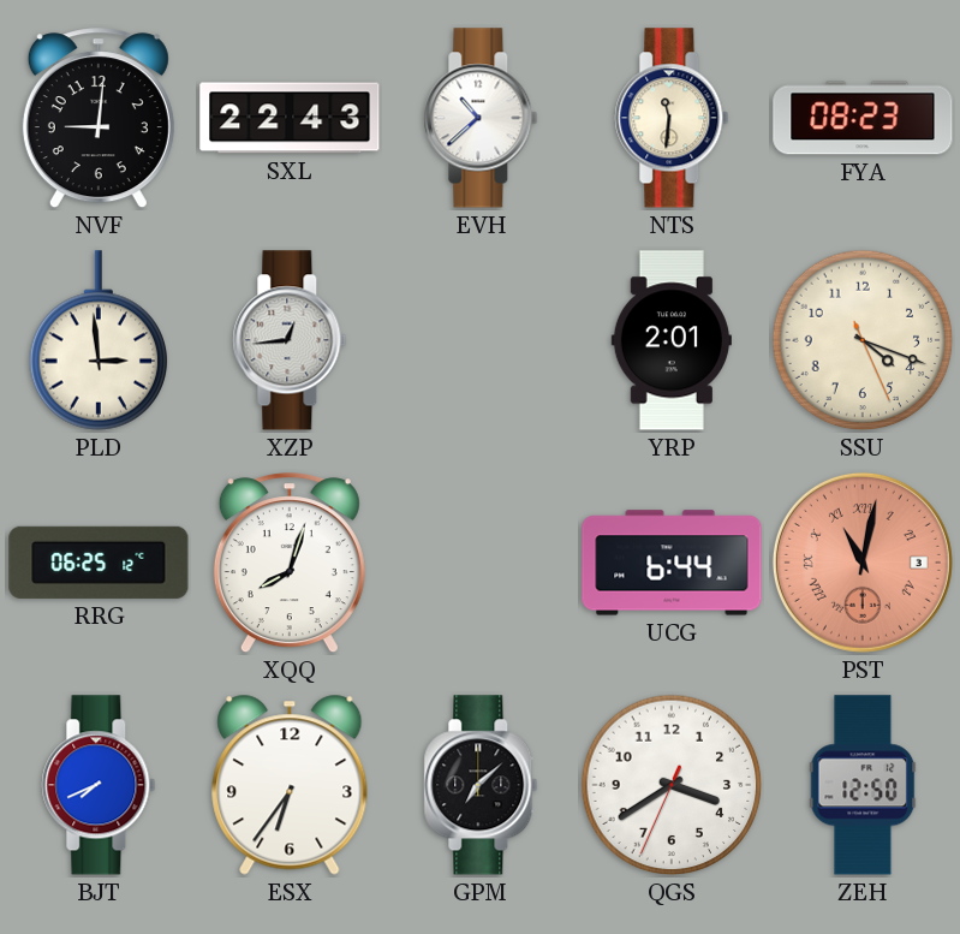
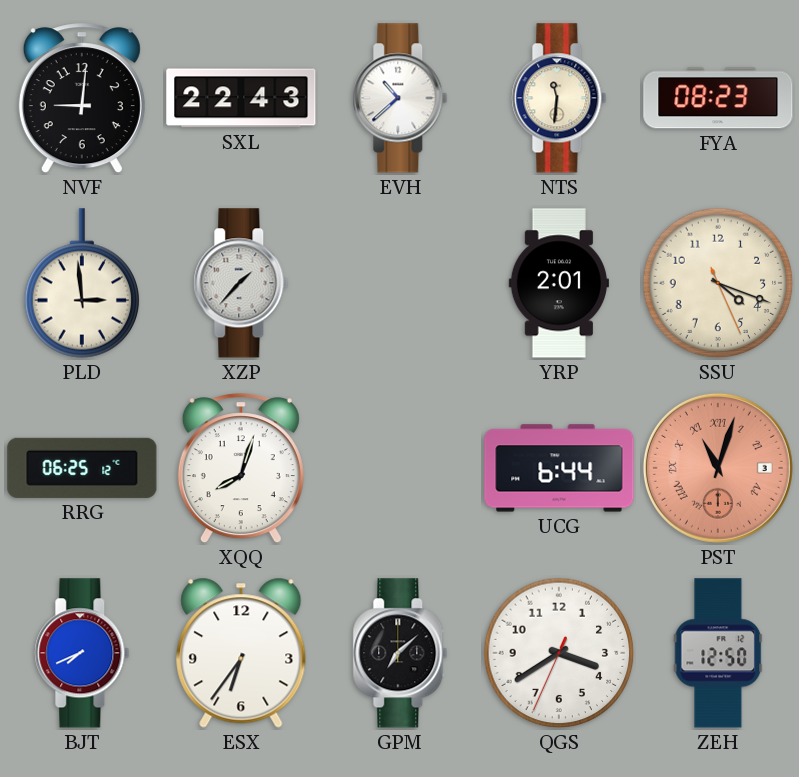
XZP: 12:44 -> 1:37
PST: 11:02 -> 11:03
